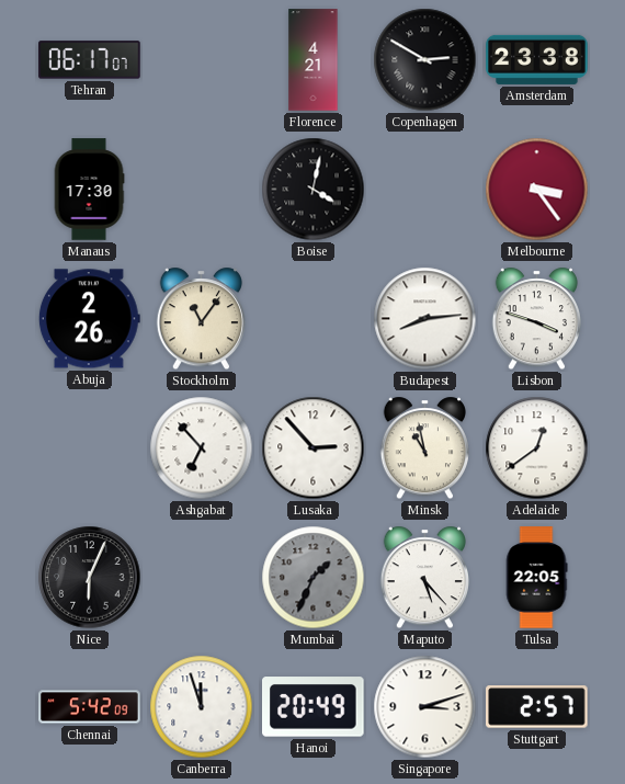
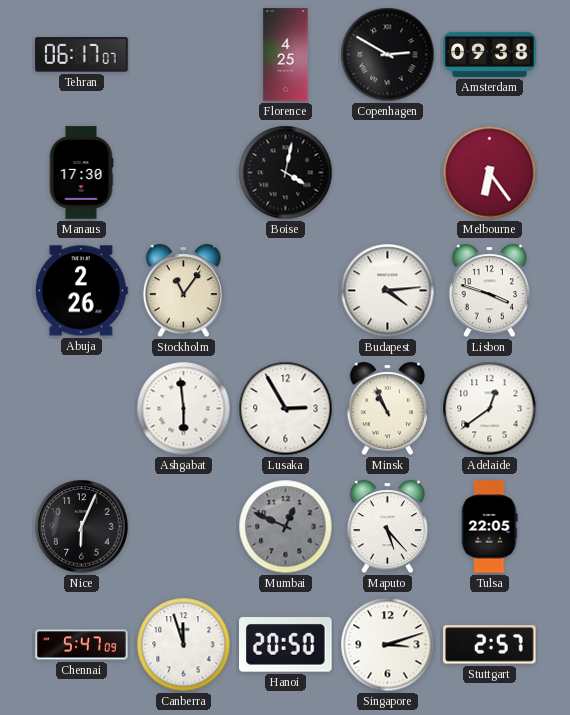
Florence: 4:21 -> 4:25
Amsterdam: 23:38 -> 09:38
Melbourne: 3:24 -> 6:24
Budapest: 8:14 -> 4:14
Ashgabat: 6:53 -> 5:59
Lusaka: 2:53 -> 2:55
Minsk: 10:58 -> 10:56
Mumbai: 1:34 -> 12:49
Chennai: 5:42 -> 5:47
Hanoi: 20:49 -> 20:50
